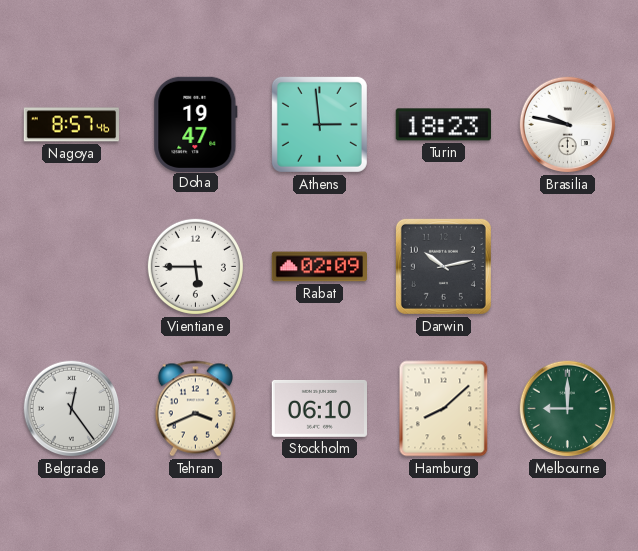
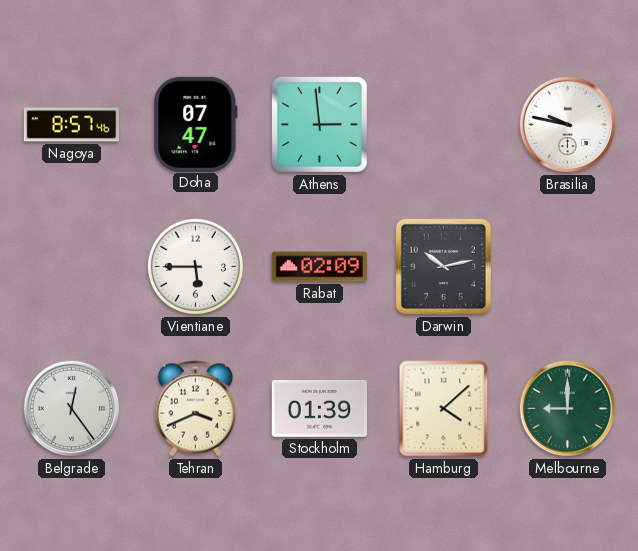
Doha: 19:47 -> 07:47
Turin: 18:23 -> none
Stockholm: 06:10 -> 01:39
Hamburg: 8:08 -> 4:08
